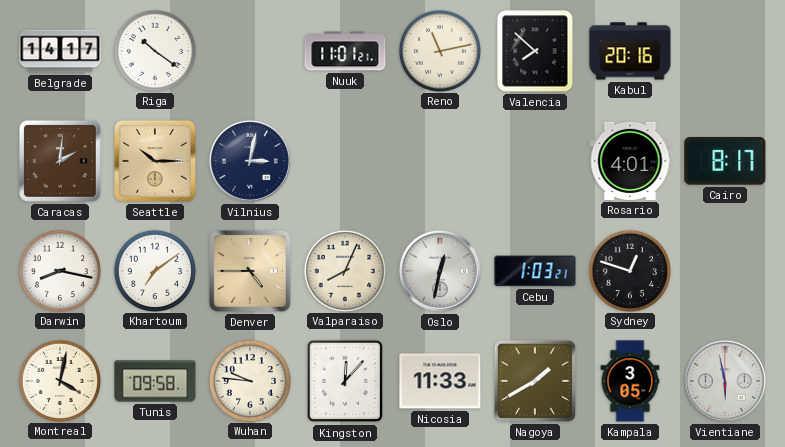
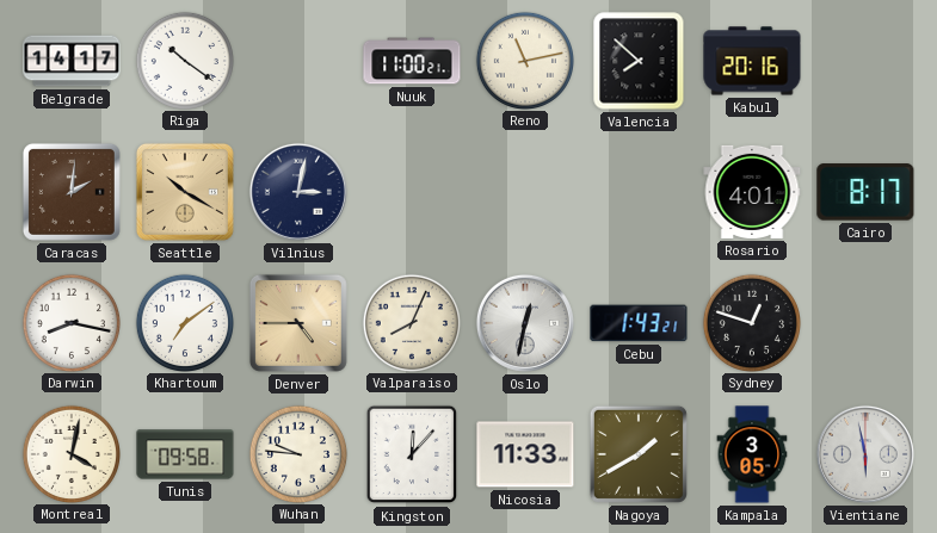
Nuuk: 11:01 -> 11:00
Seattle: 10:15 -> 10:20
Cebu: 1:03 -> 1:43
